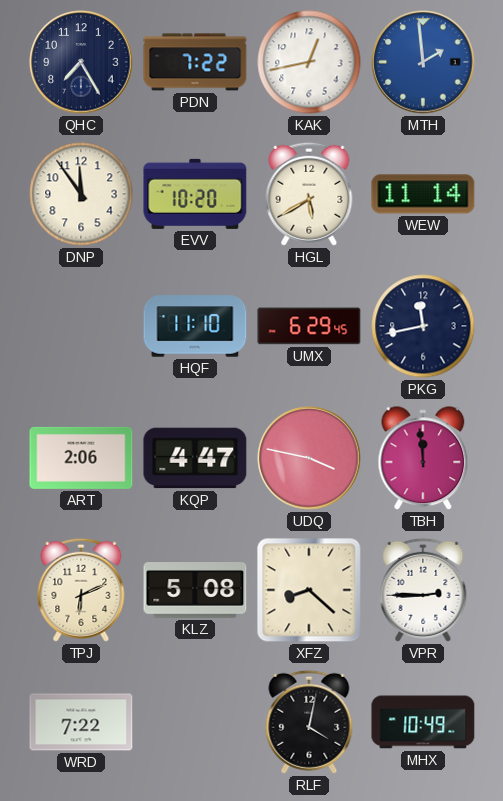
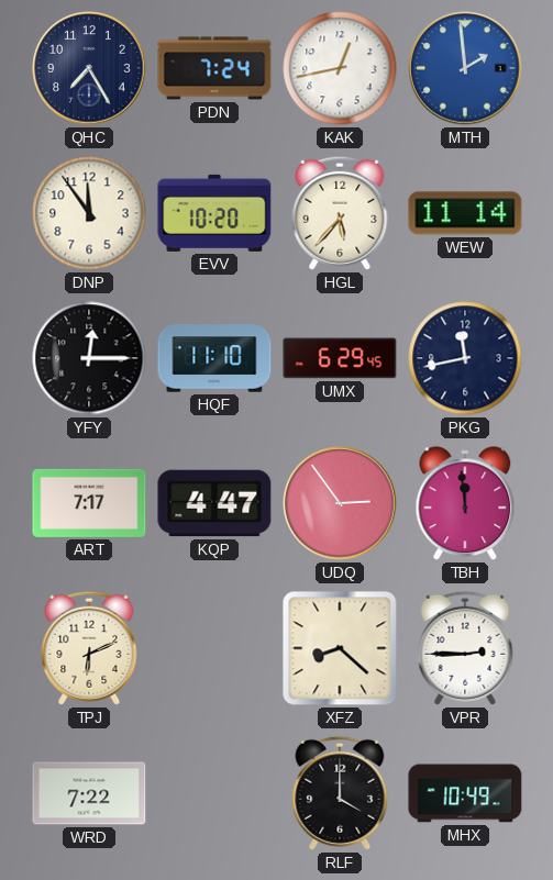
PDN: 7:22 -> 7:24
HGL: 5:40 -> 5:37
YFY: none -> 12:15
ART: 2:06 -> 7:17
UDQ: 3:47 -> 2:54
KLZ: 5:08 -> none
RLF: 4:02 -> 4:00
